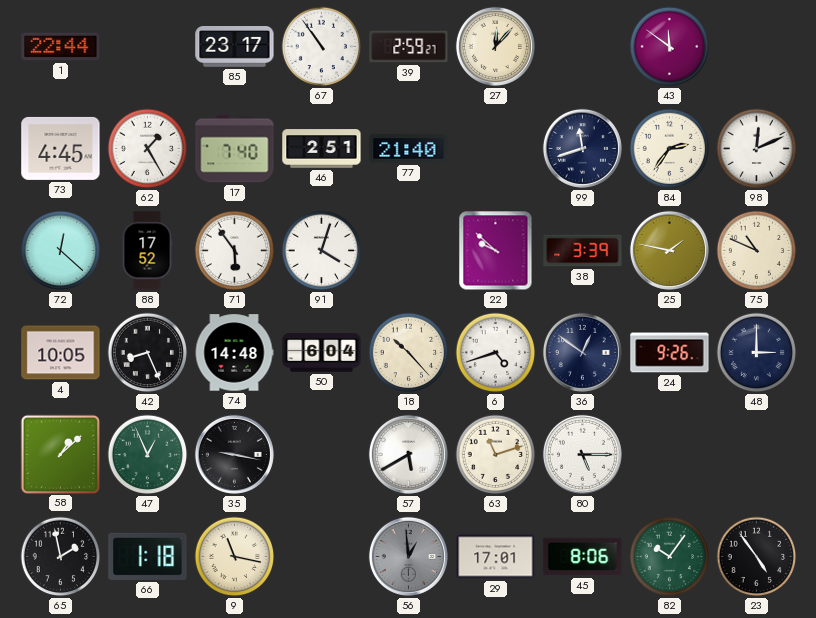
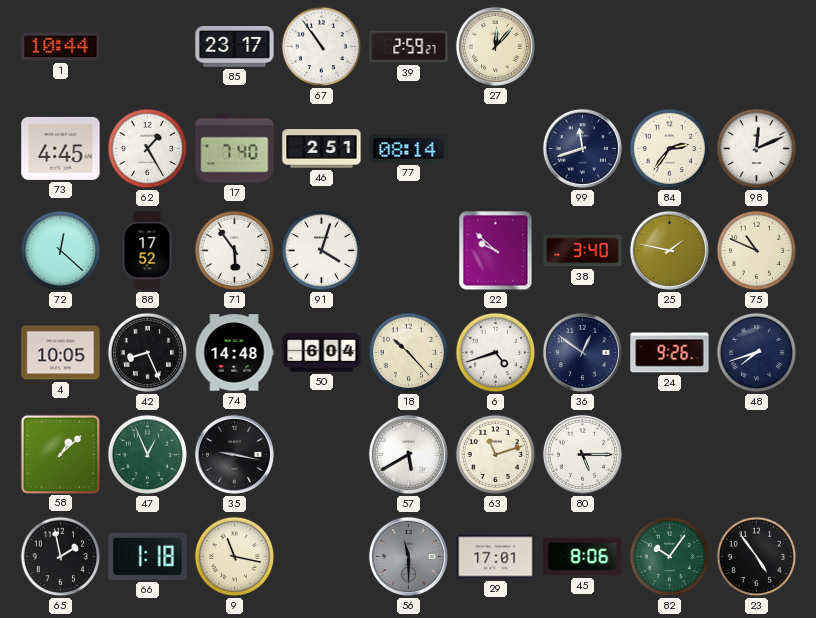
1: 22:44 -> 10:44
43: 11:51 -> none
77: 21:40 -> 08:14
38: 3:39 -> 3:40
48: 3:00 -> 7:42
56: 12:59 -> 11:30
